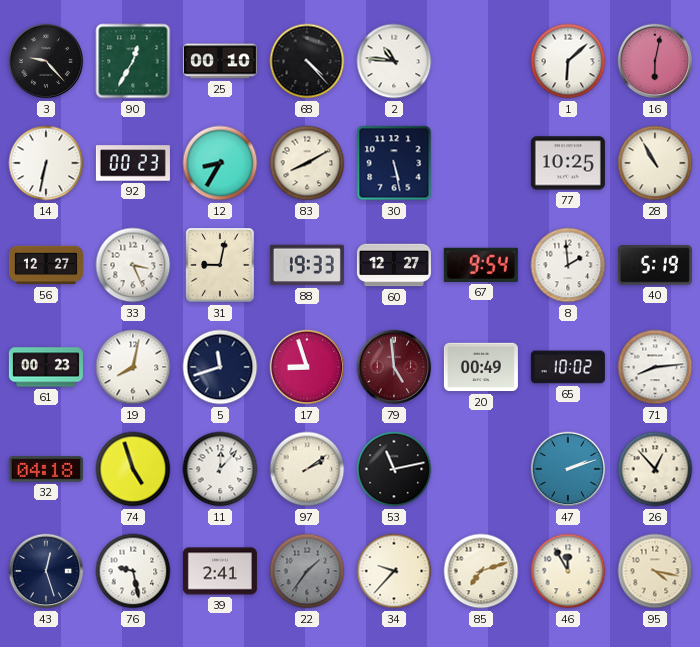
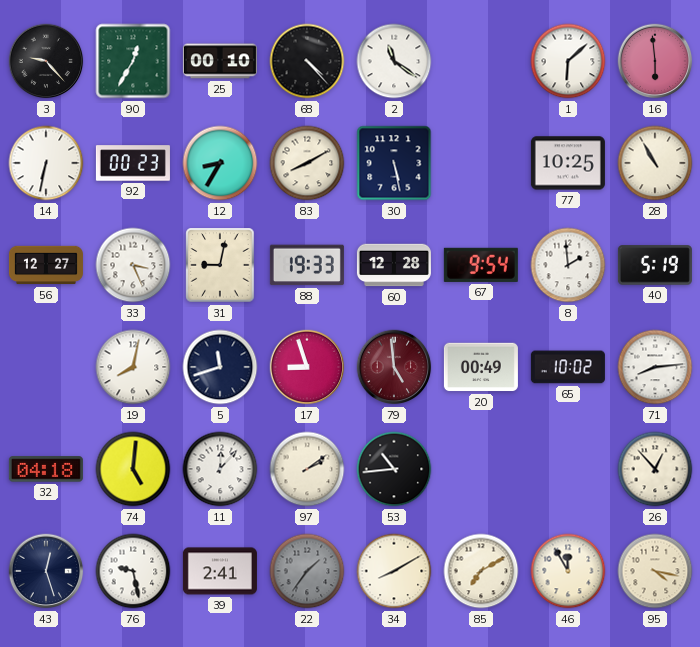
2: 10:46 -> 11:21
16: 6:02 -> 5:59
60: 12:27 -> 12:28
61: 00:23 -> none
74: 4:57 -> 5:01
53: 11:13 -> 10:44
47: 2:12 -> none
34: 9:37 -> 8:10
85: 7:12 -> 7:10
